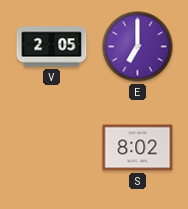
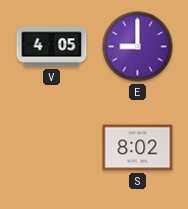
V: 2:05 -> 4:05
E: 7:00 -> 9:00
